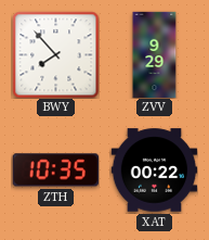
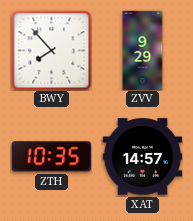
XAT: 00:22 -> 14:57
